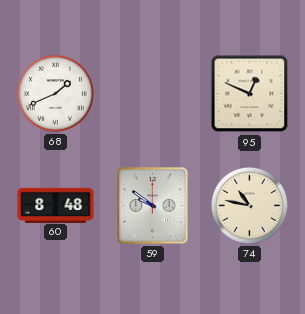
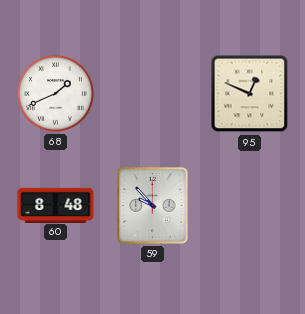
59: 9:51 -> 9:53
74: 10:47 -> none
